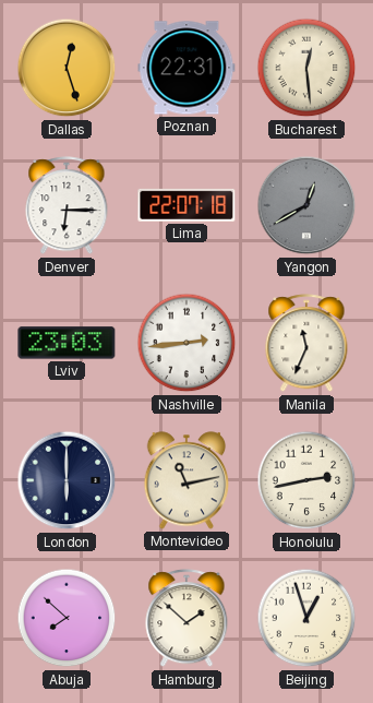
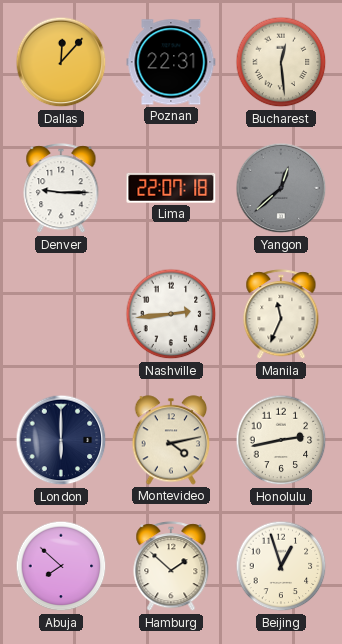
Dallas: 12:27 -> 12:07
Denver: 6:15 -> 9:15
Yangon: 12:40 -> 12:38
Lviv: 23:03 -> none
Montevideo: 11:13 -> 4:13
